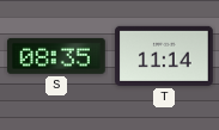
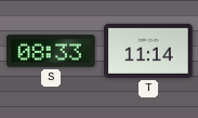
S: 08:35 -> 08:33
